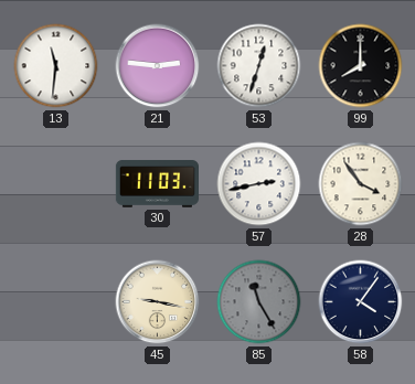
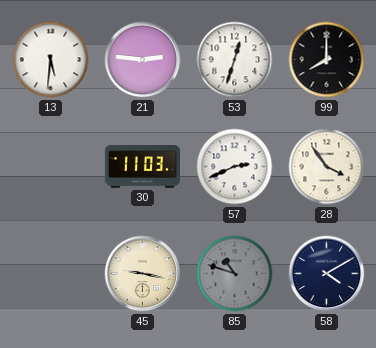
13: 11:31 -> 5:31
57: 2:43 -> 2:41
85: 11:25 -> 10:48
58: 4:06 -> 4:10
